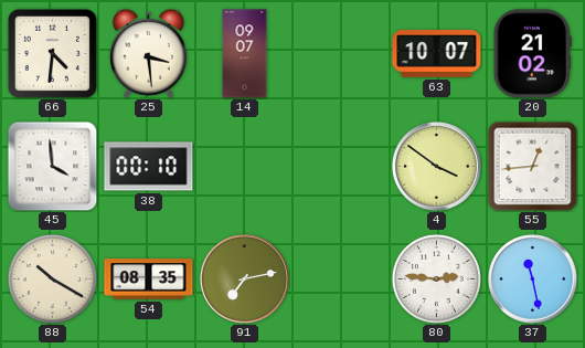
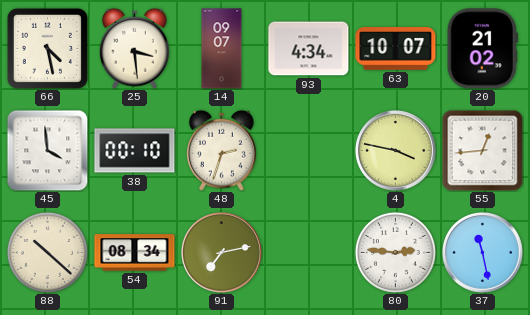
66: 4:31 -> 4:28
93: none -> 4:34
48: none -> 2:33
4: 3:51 -> 3:47
88: 10:20 -> 10:22
54: 08:35 -> 08:34
